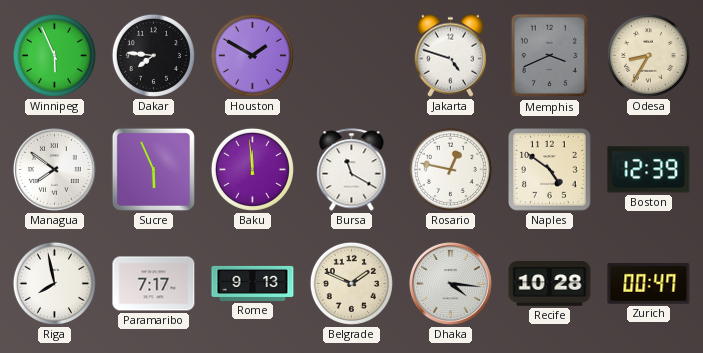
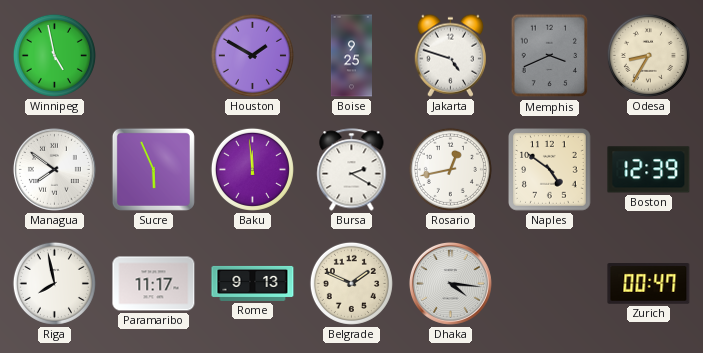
Winnipeg: 5:56 -> 4:58
Dakar: 7:46 -> none
Boise: none -> 9:25
Bursa: 11:20 -> 2:20
Rosario: 12:47 -> 12:43
Paramaribo: 7:17 -> 11:17
Recife: 10:28 -> none
